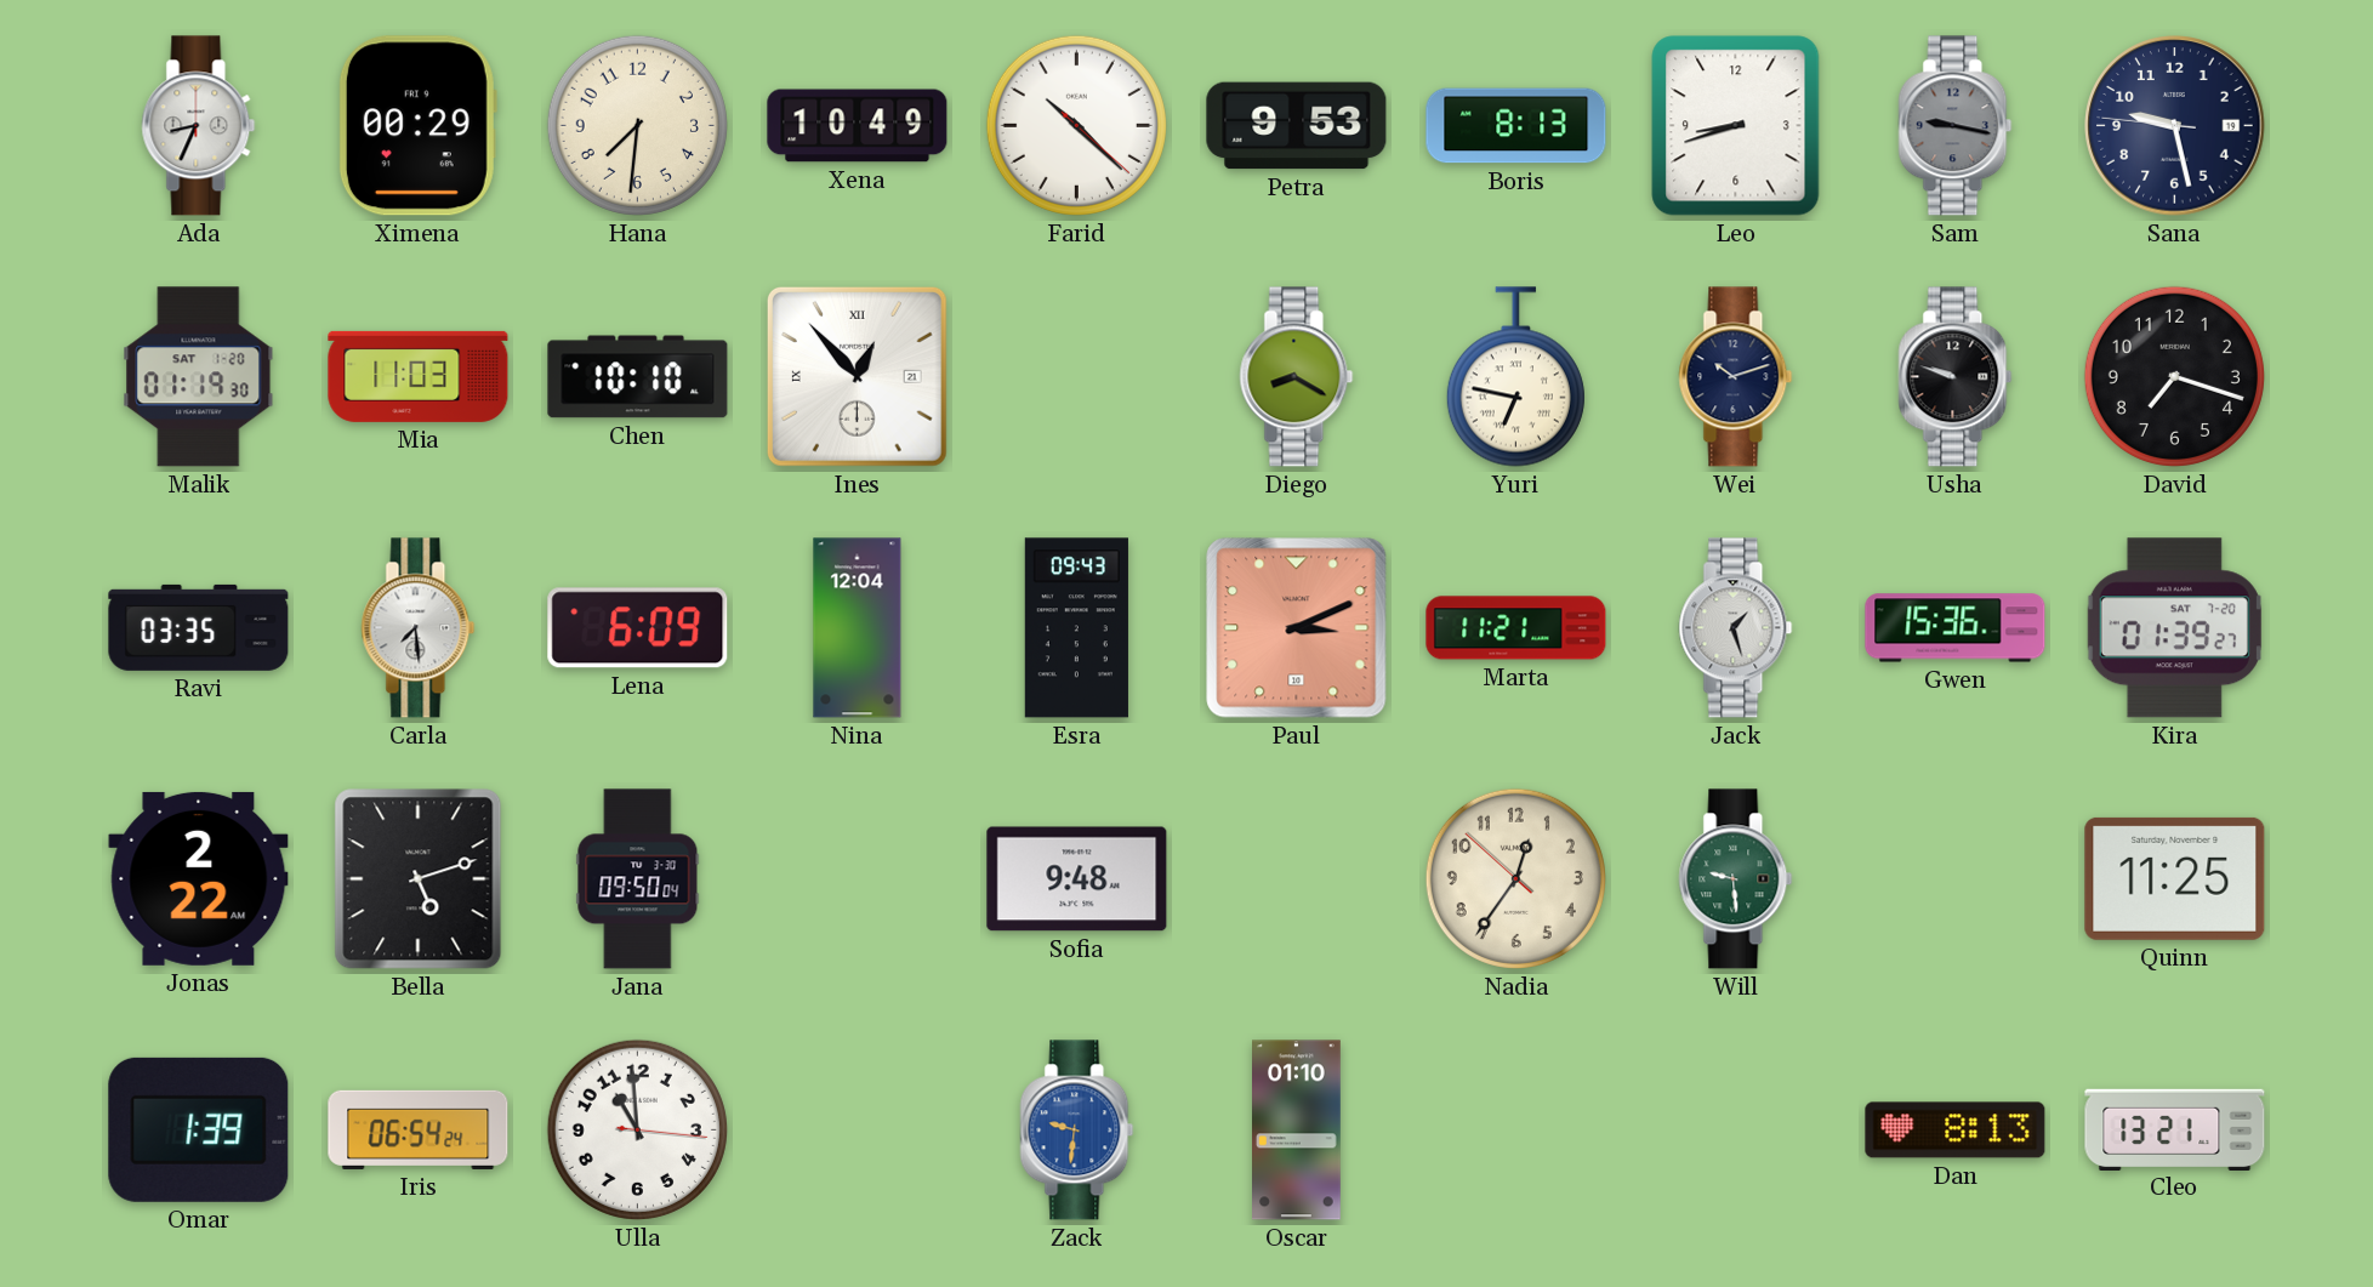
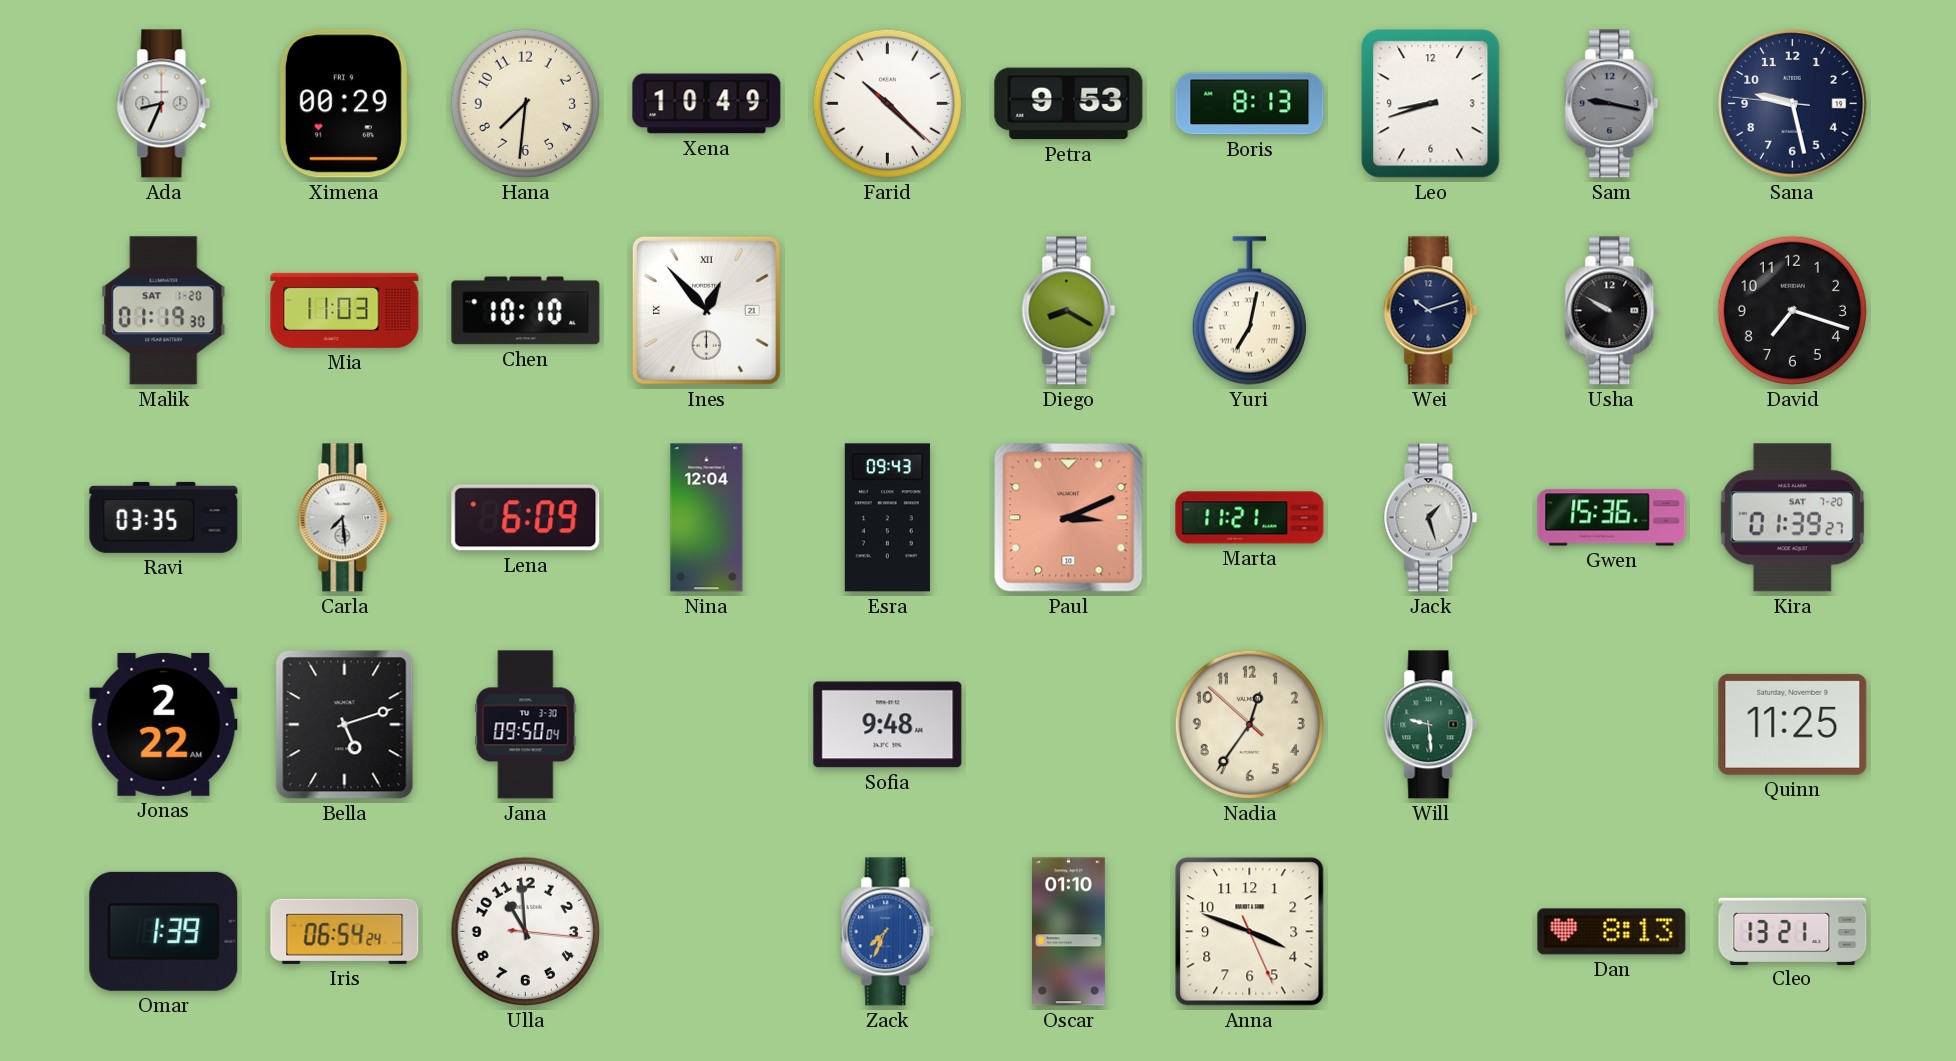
Yuri: 6:47 -> 7:02
Usha: 9:48 -> 9:50
Zack: 9:31 -> 7:34
Anna: none -> 3:48
